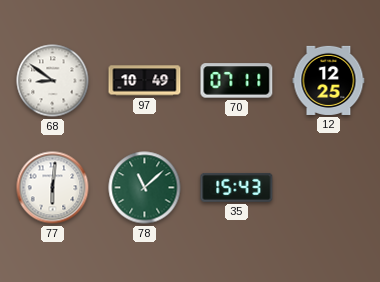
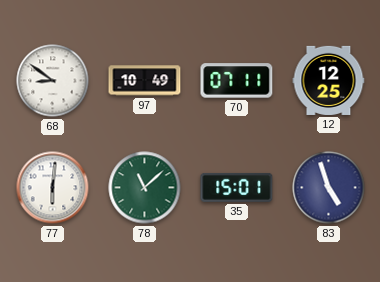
35: 15:43 -> 15:01
83: none -> 4:57
